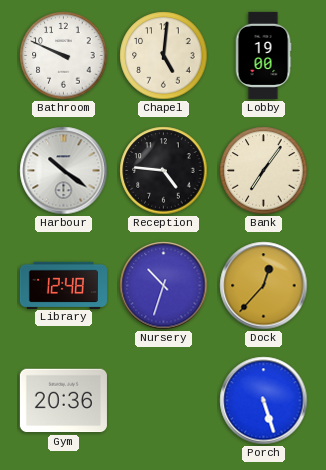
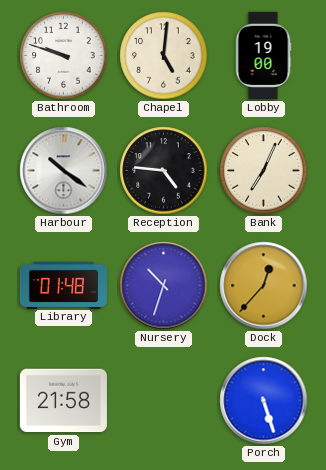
Bathroom: 9:49 -> 9:48
Bank: 7:06 -> 7:04
Library: 12:48 -> 01:48
Gym: 20:36 -> 21:58
